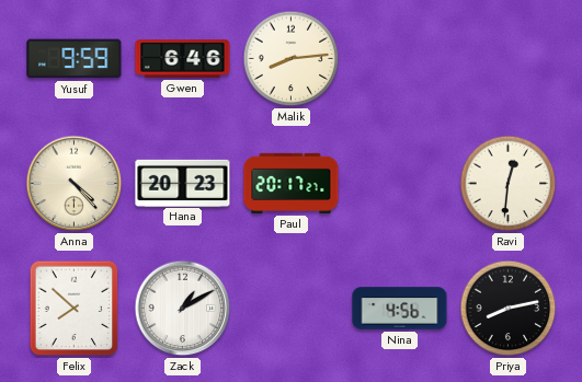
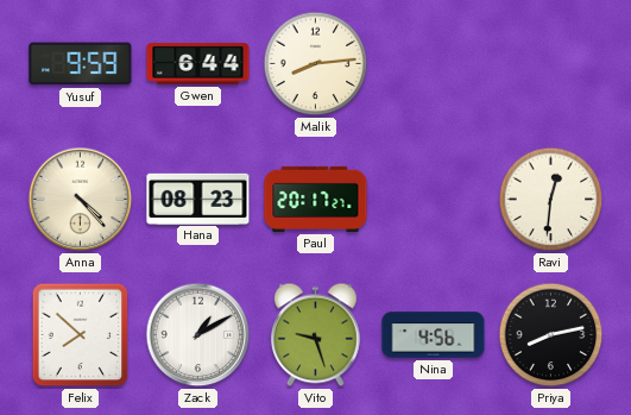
Gwen: 6:46 -> 6:44
Hana: 20:23 -> 08:23
Vito: none -> 9:27
